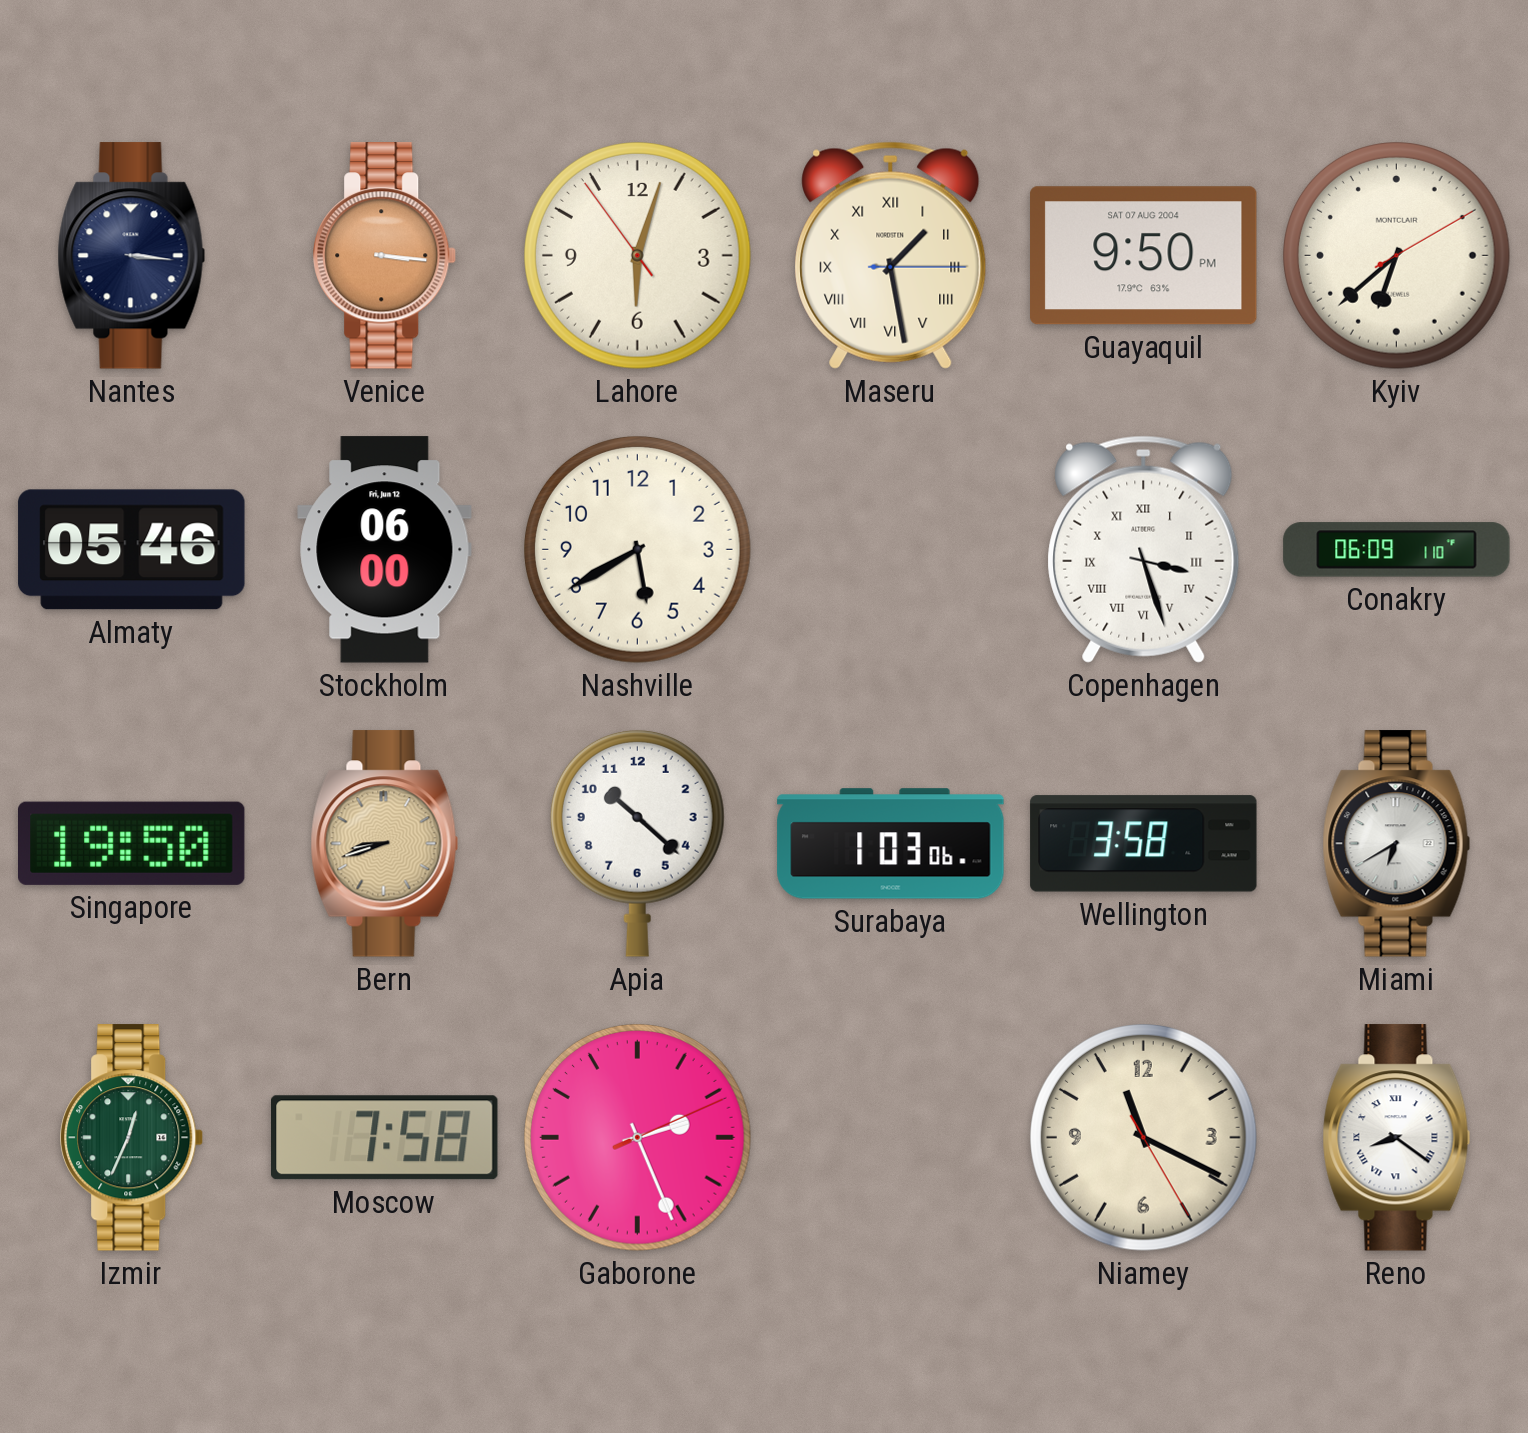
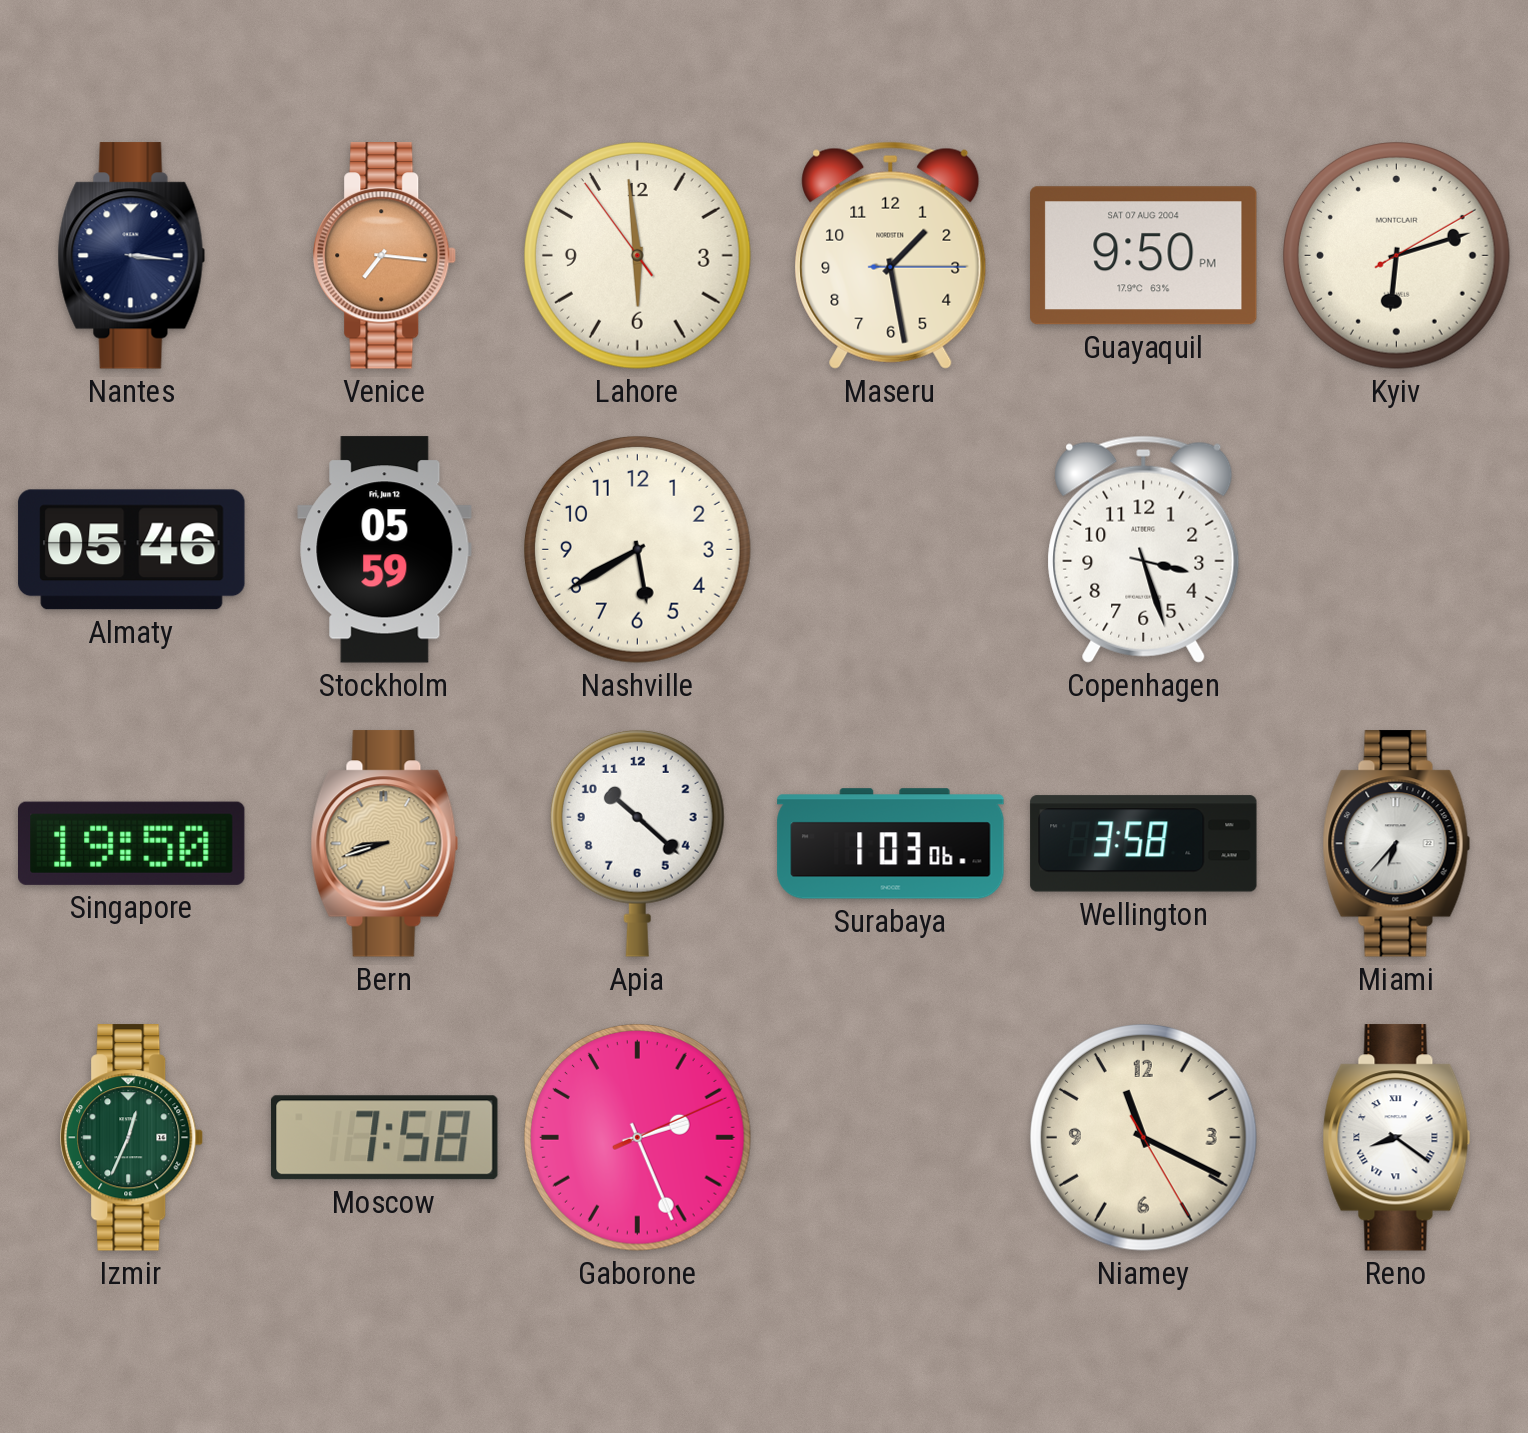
Venice: 3:16 -> 7:16
Lahore: 6:02 -> 5:58
Maseru numerals: Roman -> Arabic
Kyiv: 6:38 -> 6:12
Stockholm: 06:00 -> 05:59
Copenhagen numerals: Roman -> Arabic
Conakry: 06:09 -> none
Miami: 6:40 -> 6:37
